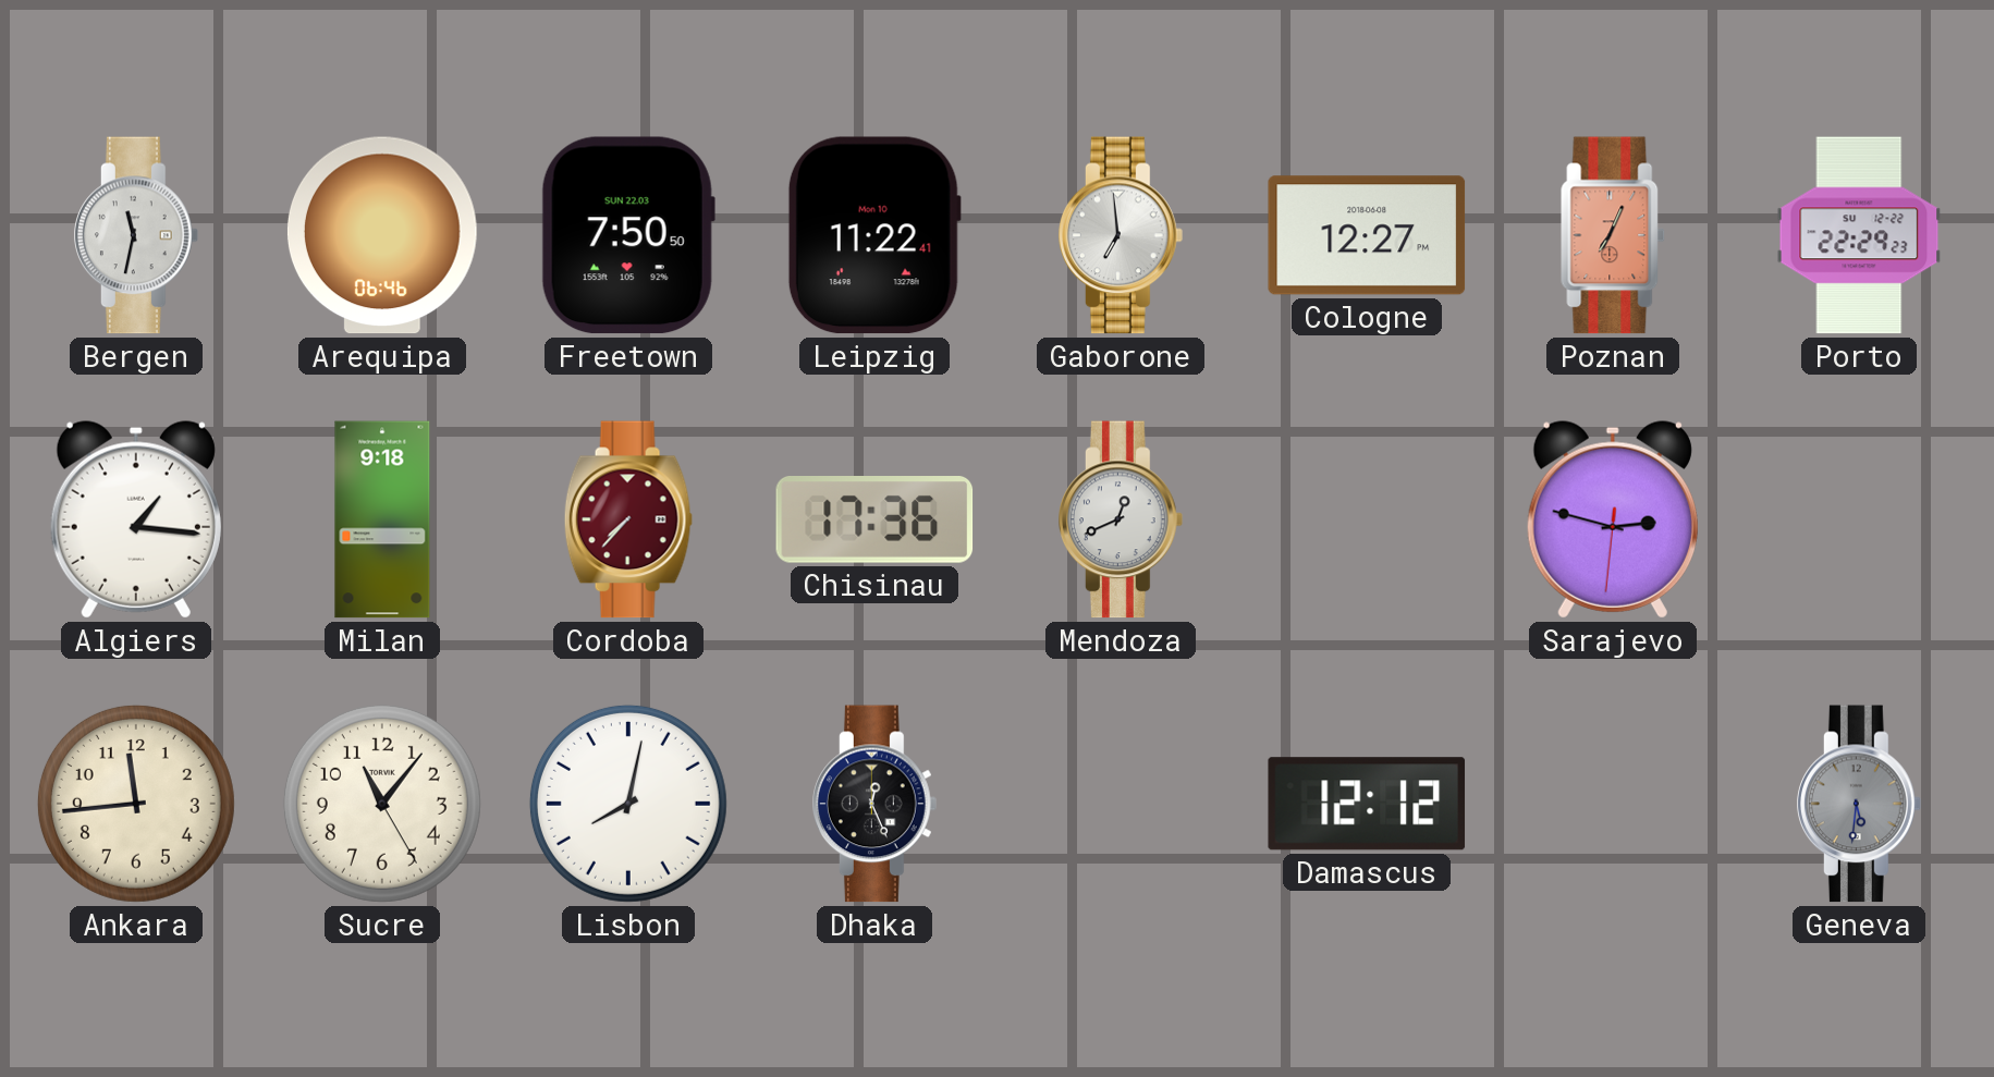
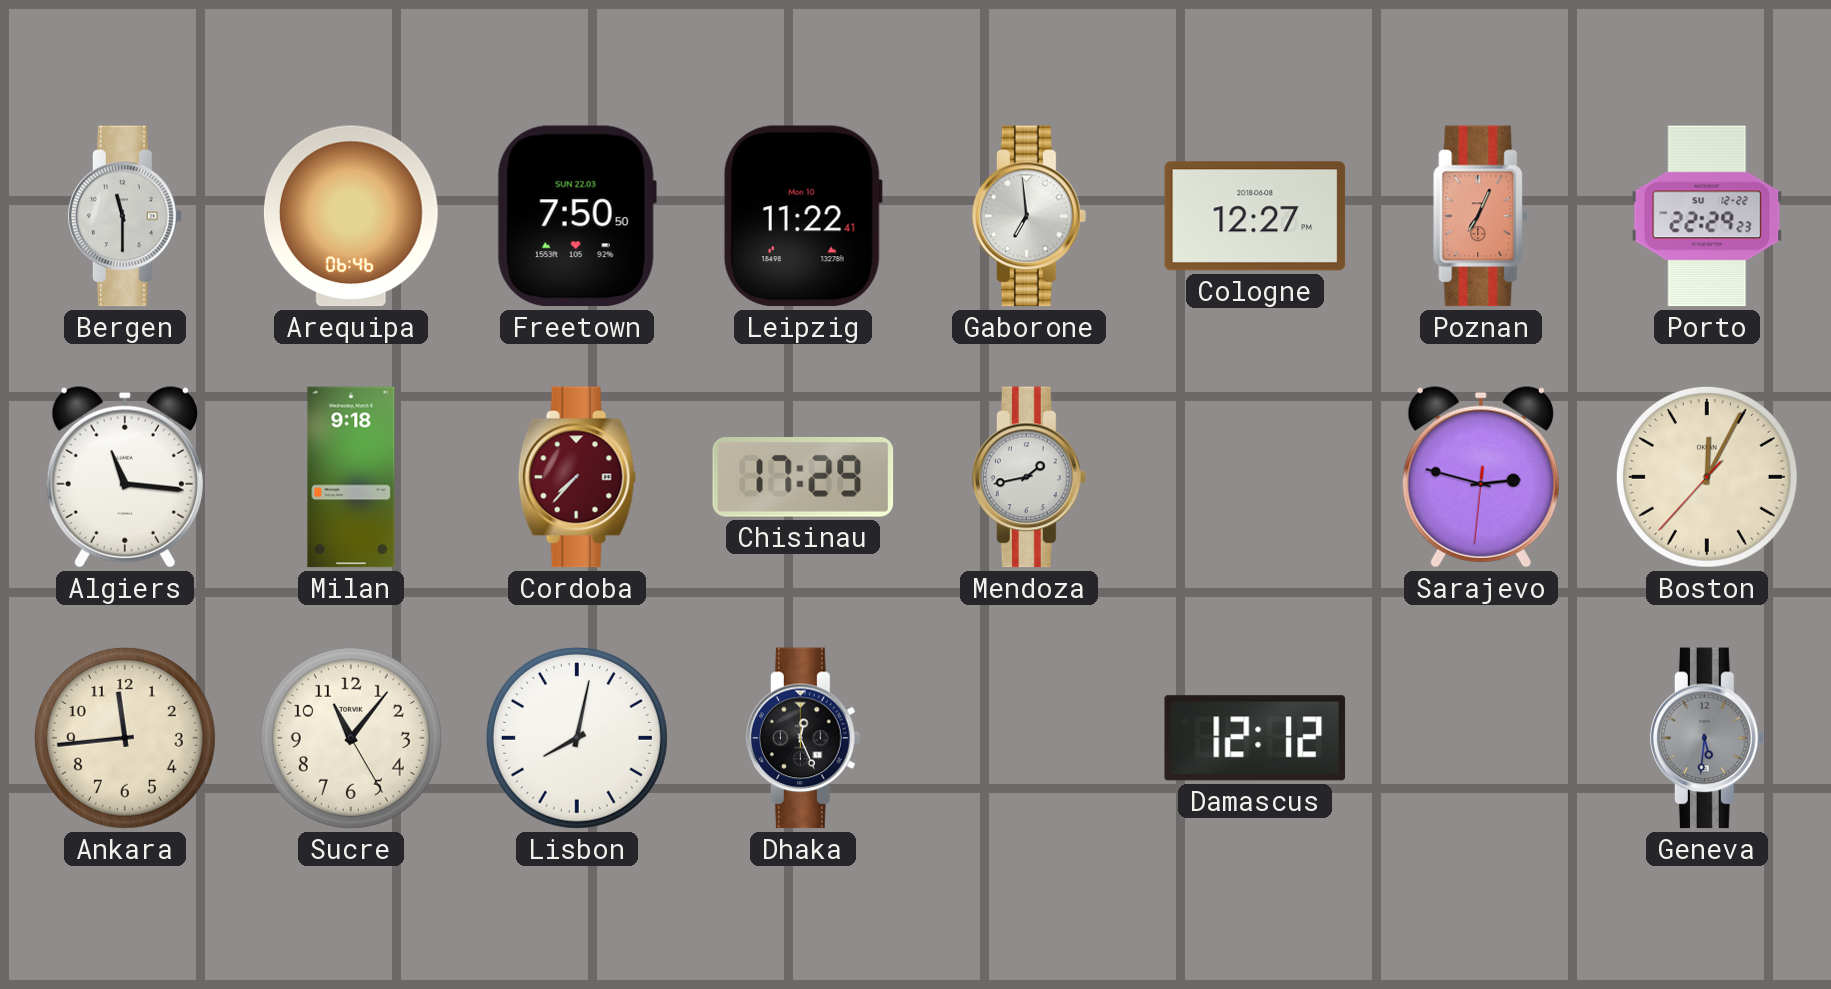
Bergen: 11:32 -> 11:30
Algiers: 1:16 -> 11:16
Chisinau: 17:36 -> 17:29
Mendoza: 12:41 -> 1:43
Boston: none -> 12:04
